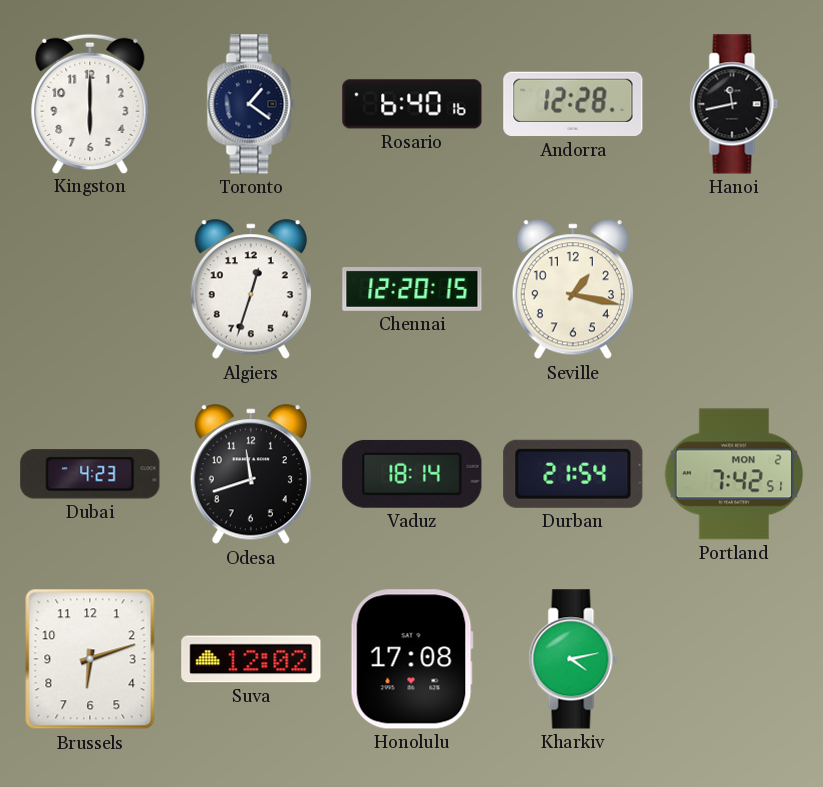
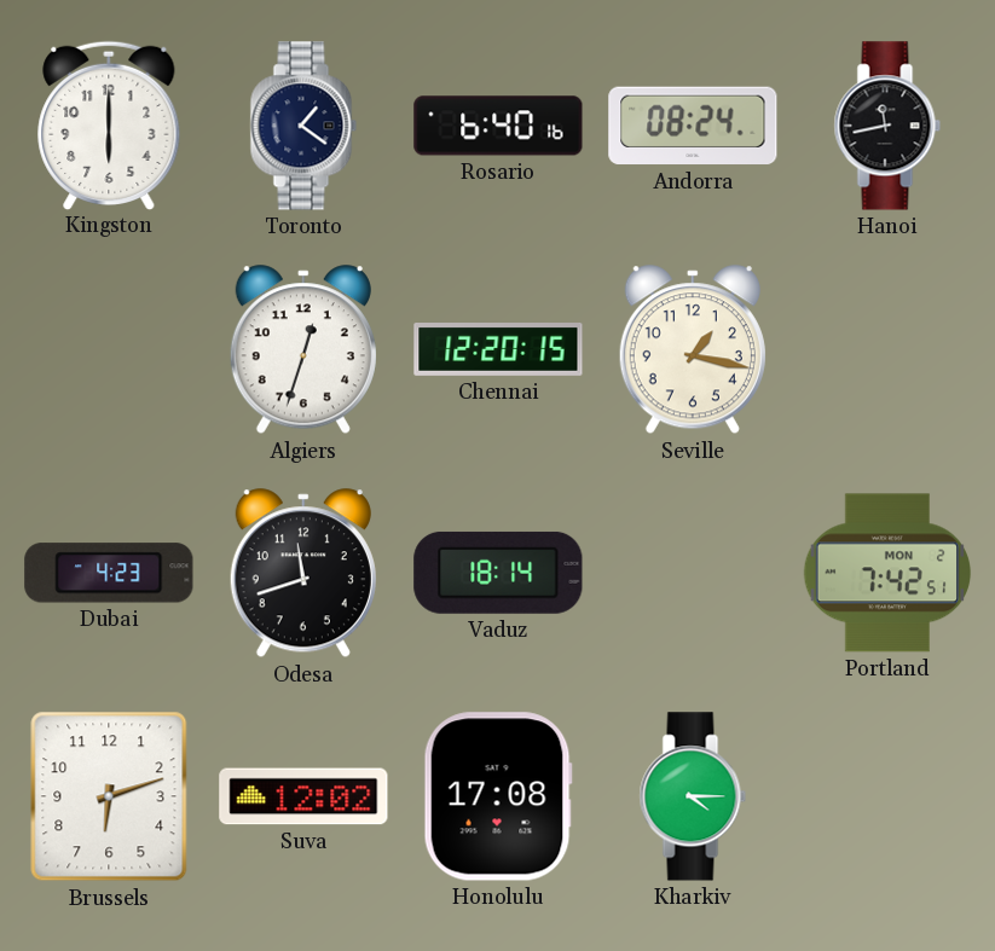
Andorra: 12:28 -> 08:24
Durban: 21:54 -> none
Kharkiv: 4:13 -> 4:15
